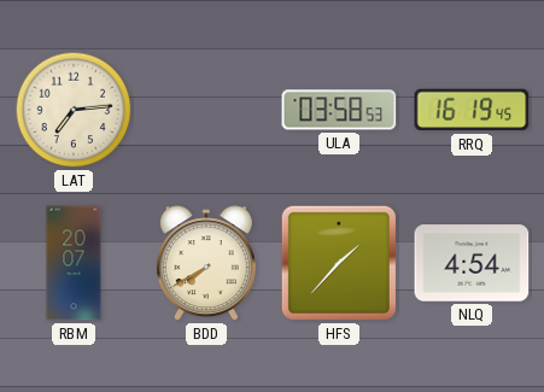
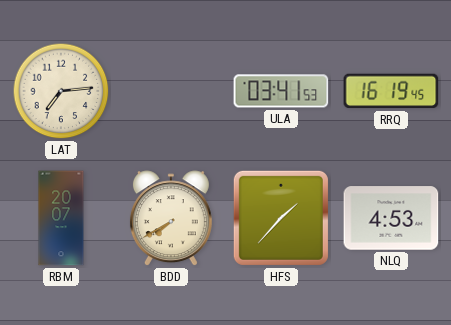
ULA: 03:58 -> 03:41
NLQ: 4:54 -> 4:53
